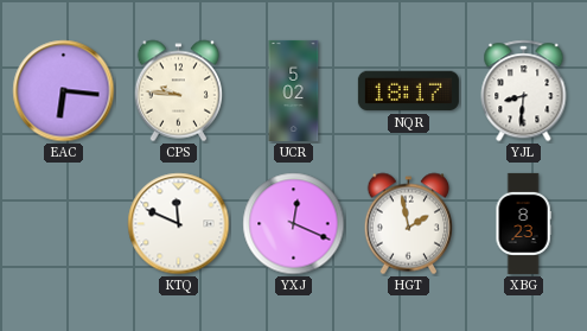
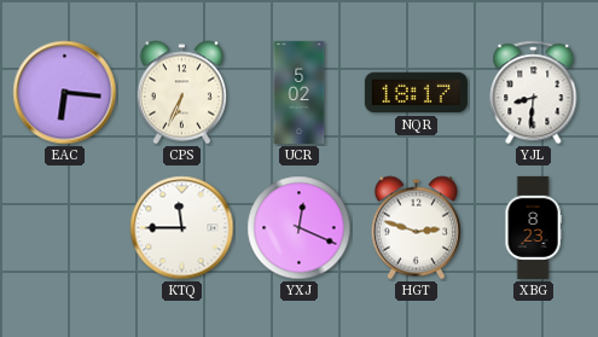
CPS: 9:46 -> 6:34
KTQ: 11:49 -> 11:45
HGT: 1:58 -> 2:48
